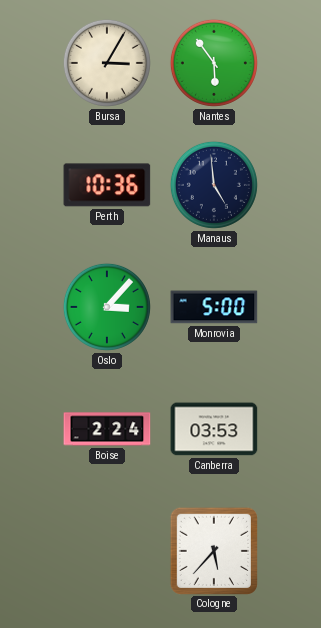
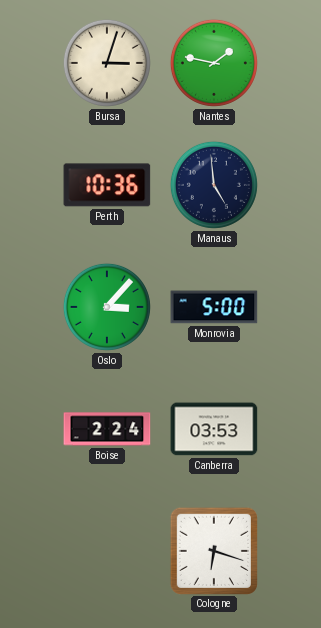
Bursa: 3:05 -> 3:03
Nantes: 5:54 -> 1:47
Cologne: 5:37 -> 6:18
